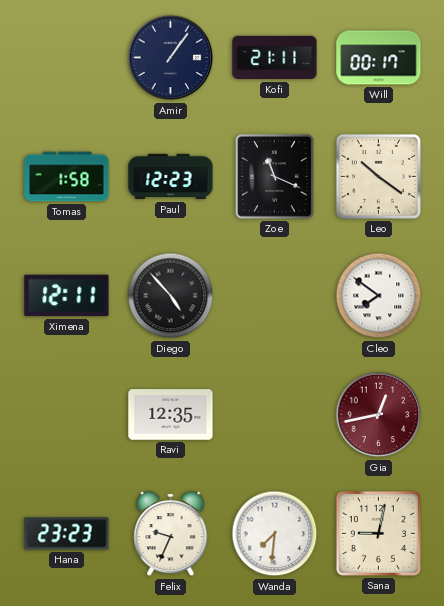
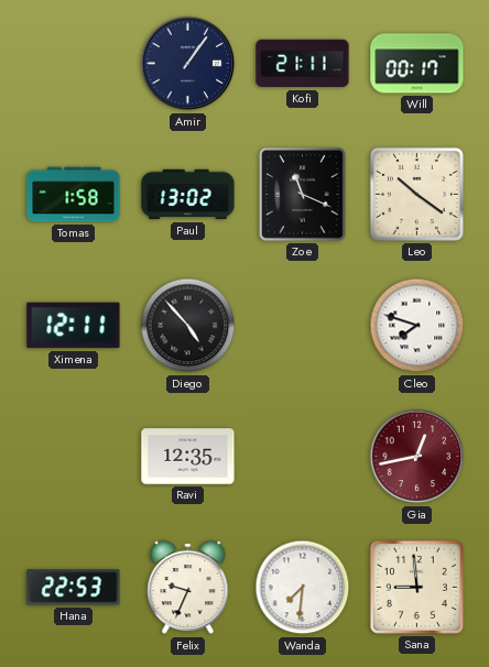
Paul: 12:23 -> 13:02
Cleo: 7:51 -> 7:48
Hana: 23:23 -> 22:53
Sana: 9:02 -> 8:59
